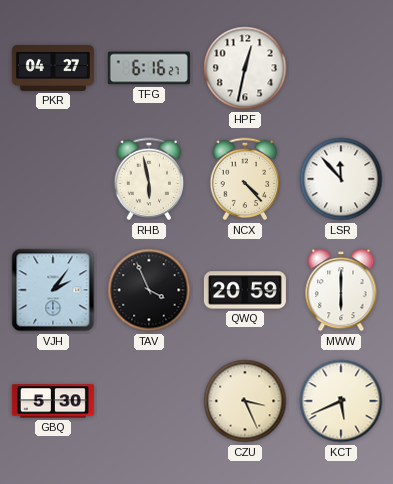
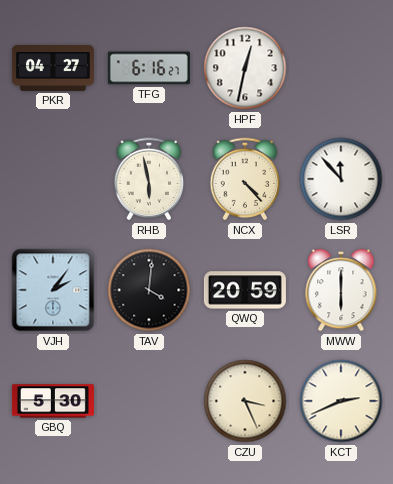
TAV: 3:56 -> 4:01
KCT: 5:41 -> 2:41
